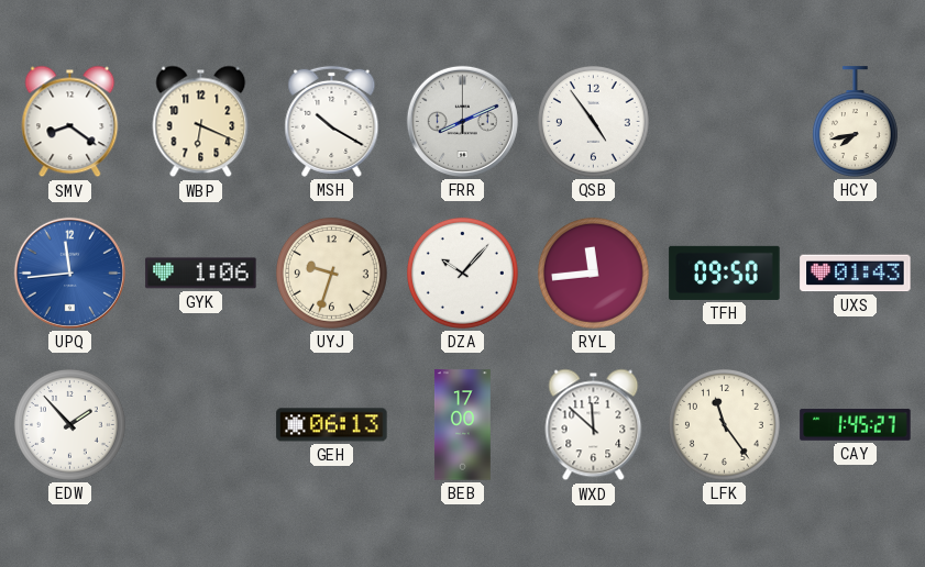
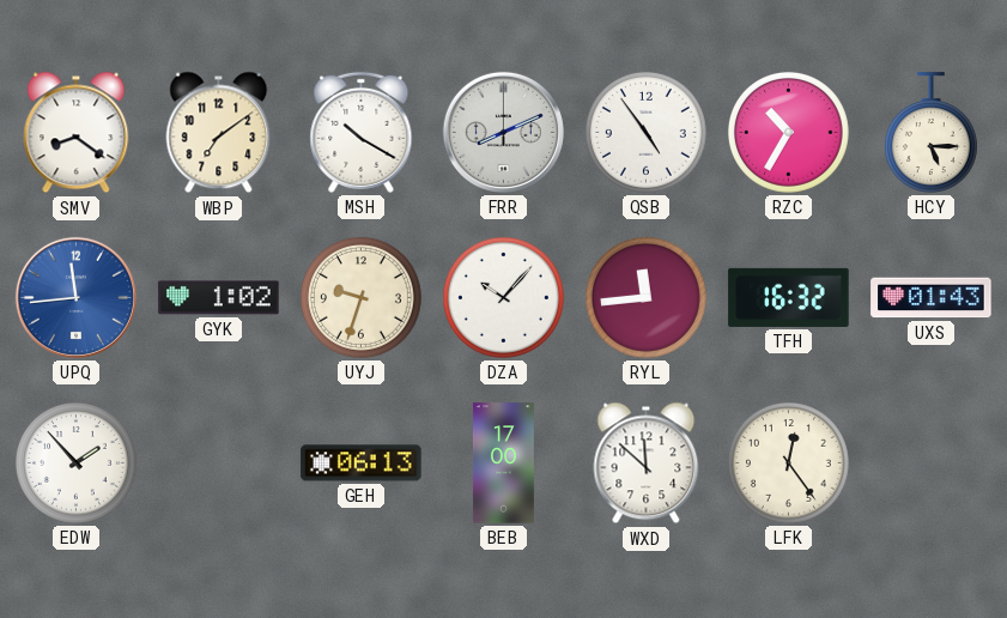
WBP: 6:19 -> 7:09
RZC: none -> 10:35
HCY: 7:43 -> 5:15
GYK: 1:06 -> 1:02
TFH: 09:50 -> 16:32
LFK: 11:24 -> 12:24
CAY: 1:45 -> none
